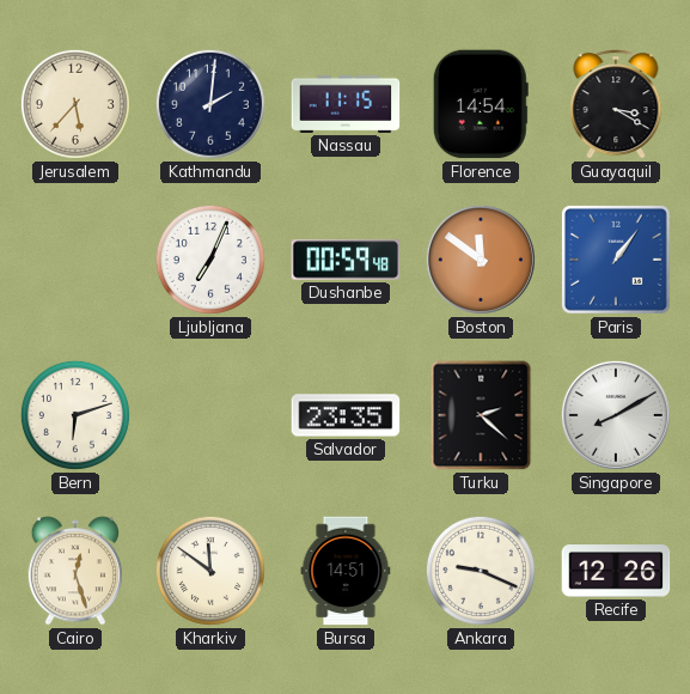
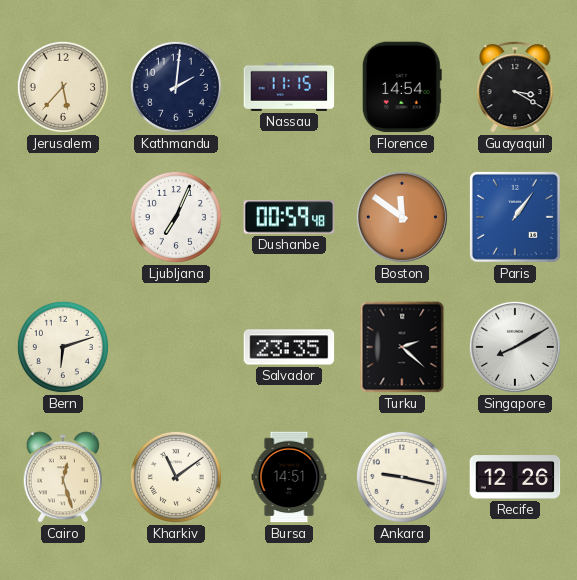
Kharkiv: 11:51 -> 11:09
Ankara: 9:19 -> 9:17
